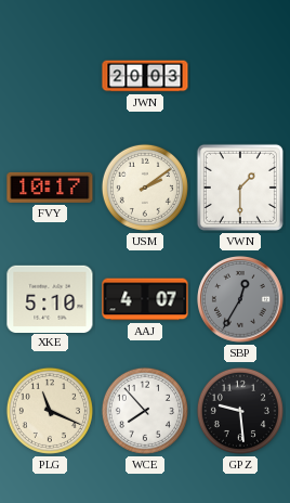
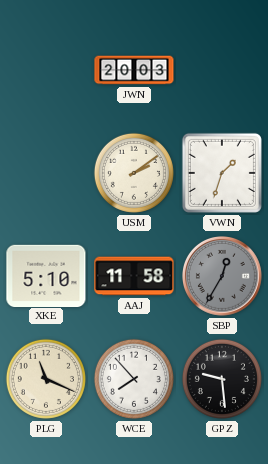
FVY: 10:17 -> none
VWN: 1:30 -> 1:33
AAJ: 4:07 -> 11:58
